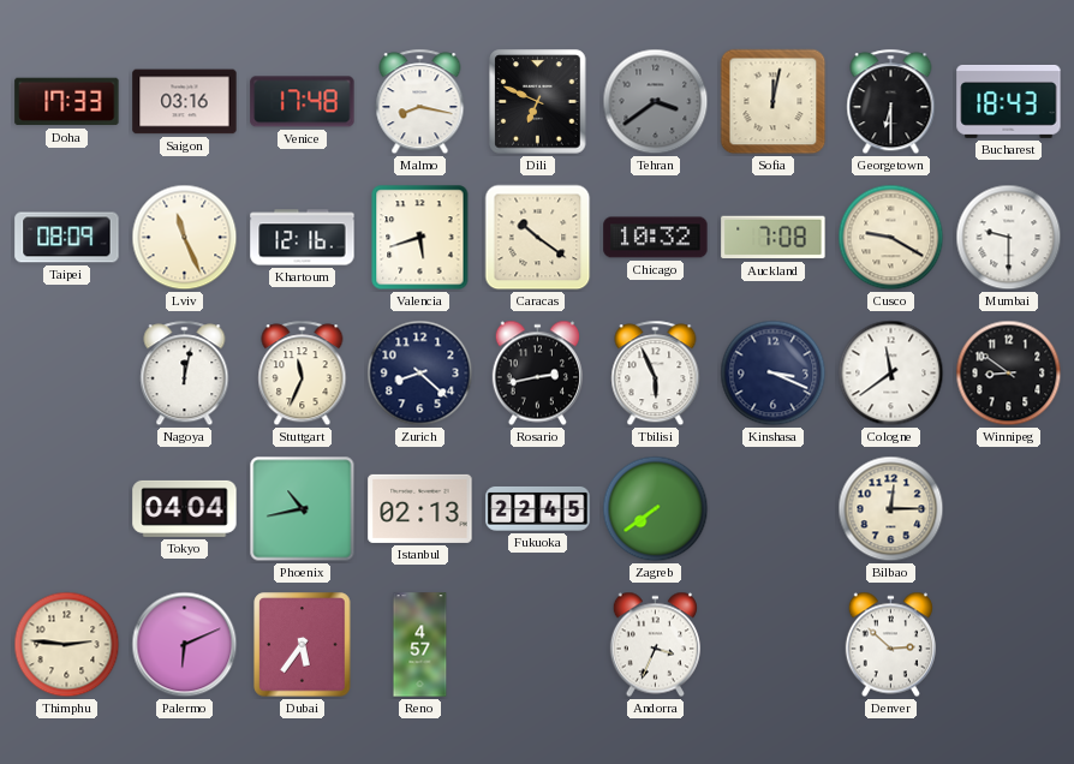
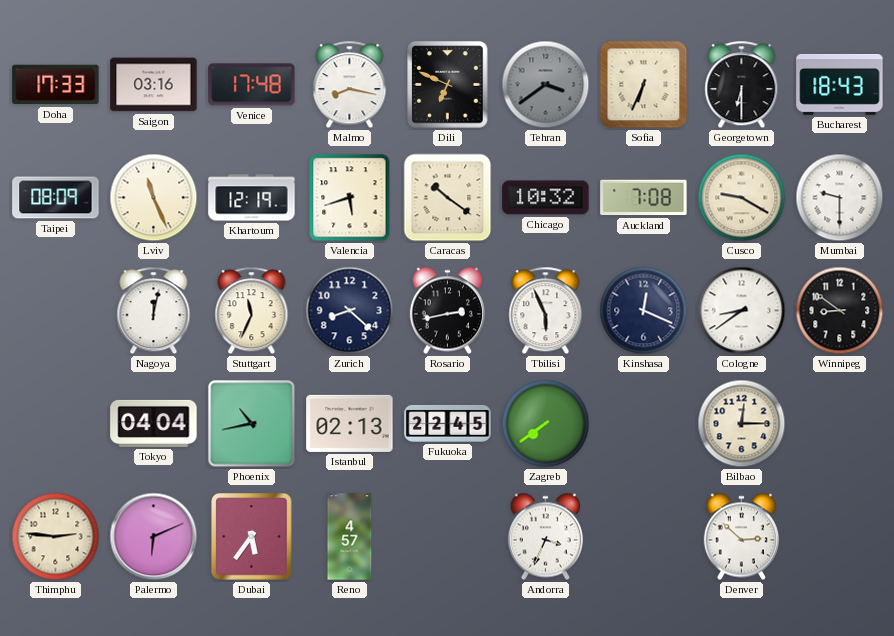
Sofia: 12:02 -> 6:34
Khartoum: 12:16 -> 12:19
Kinshasa: 3:19 -> 12:19
Cologne: 11:39 -> 8:39
